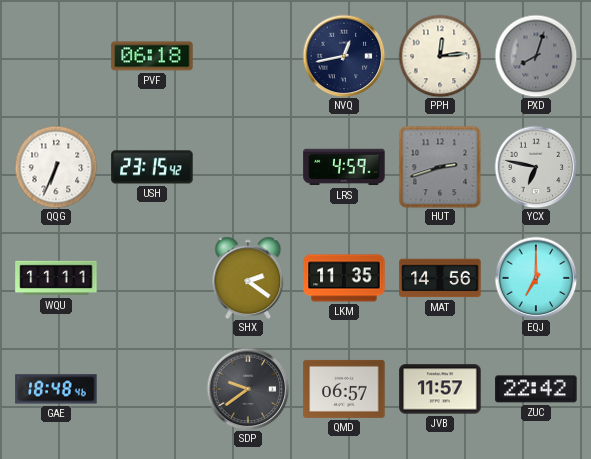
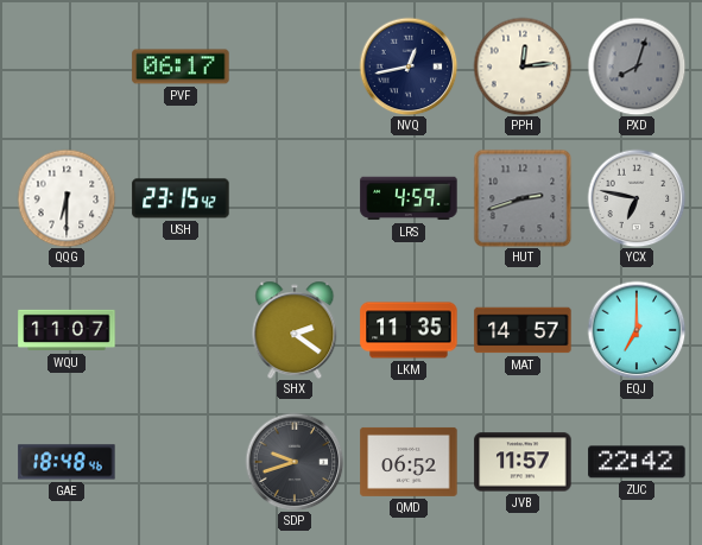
PVF: 06:18 -> 06:17
QQG: 6:34 -> 6:30
WQU: 11:11 -> 11:07
MAT: 14:56 -> 14:57
SDP: 9:39 -> 9:42
QMD: 06:57 -> 06:52
